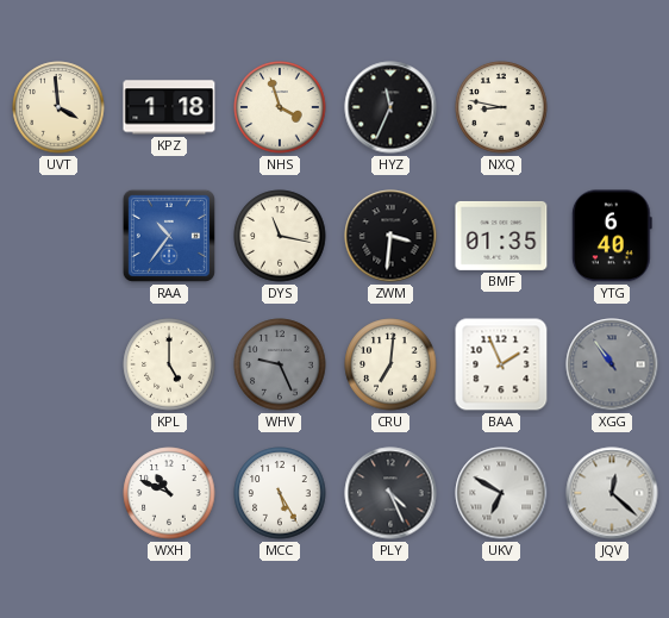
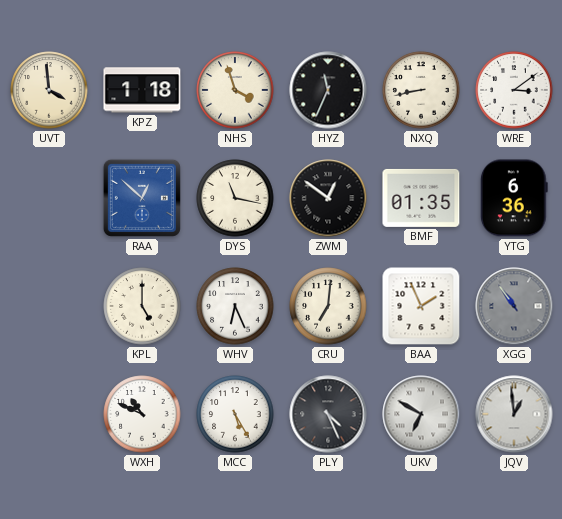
NXQ: 8:47 -> 8:43
WRE: none -> 3:09
RAA: 10:36 -> 12:52
ZWM: 3:31 -> 12:51
YTG: 6:40 -> 6:36
WHV: 9:26 -> 6:26
WHV dial: grey -> white
JQV: 12:22 -> 12:59
